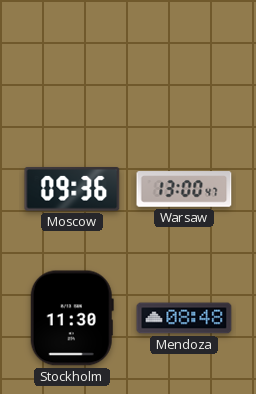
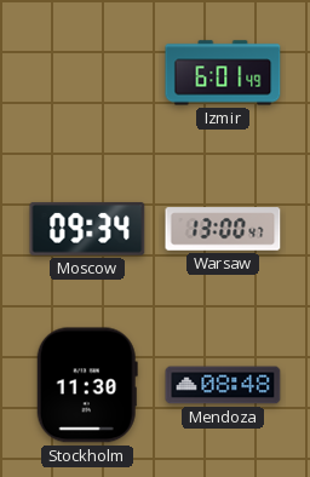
Izmir: none -> 6:01
Moscow: 09:36 -> 09:34
